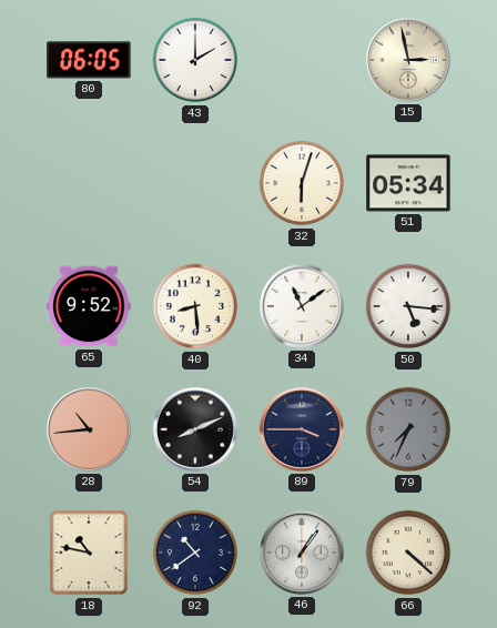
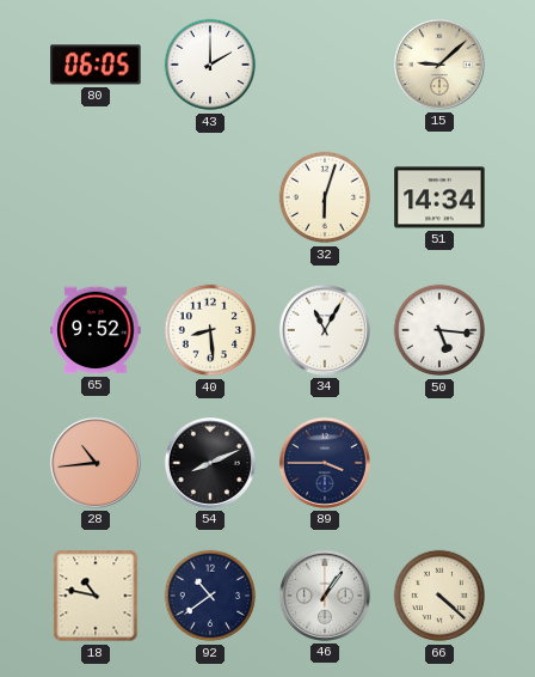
15: 2:58 -> 9:08
51: 05:34 -> 14:34
34: 11:09 -> 11:05
79: 7:34 -> none
